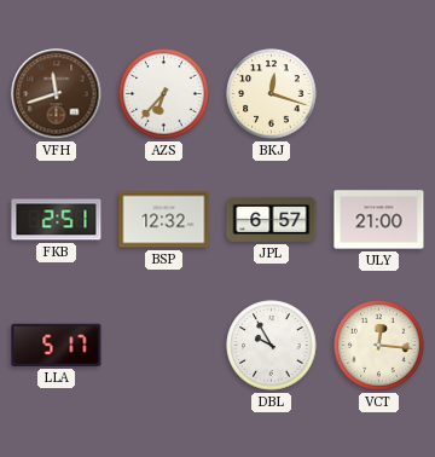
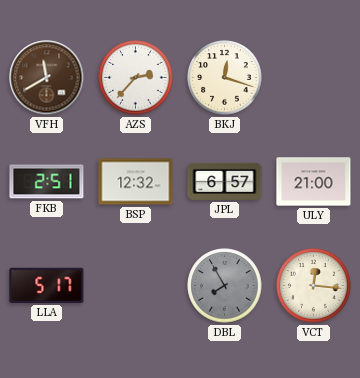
VFH: 11:42 -> 11:40
AZS: 6:37 -> 2:37
DBL: 9:55 -> 7:55
DBL dial: white -> grey
